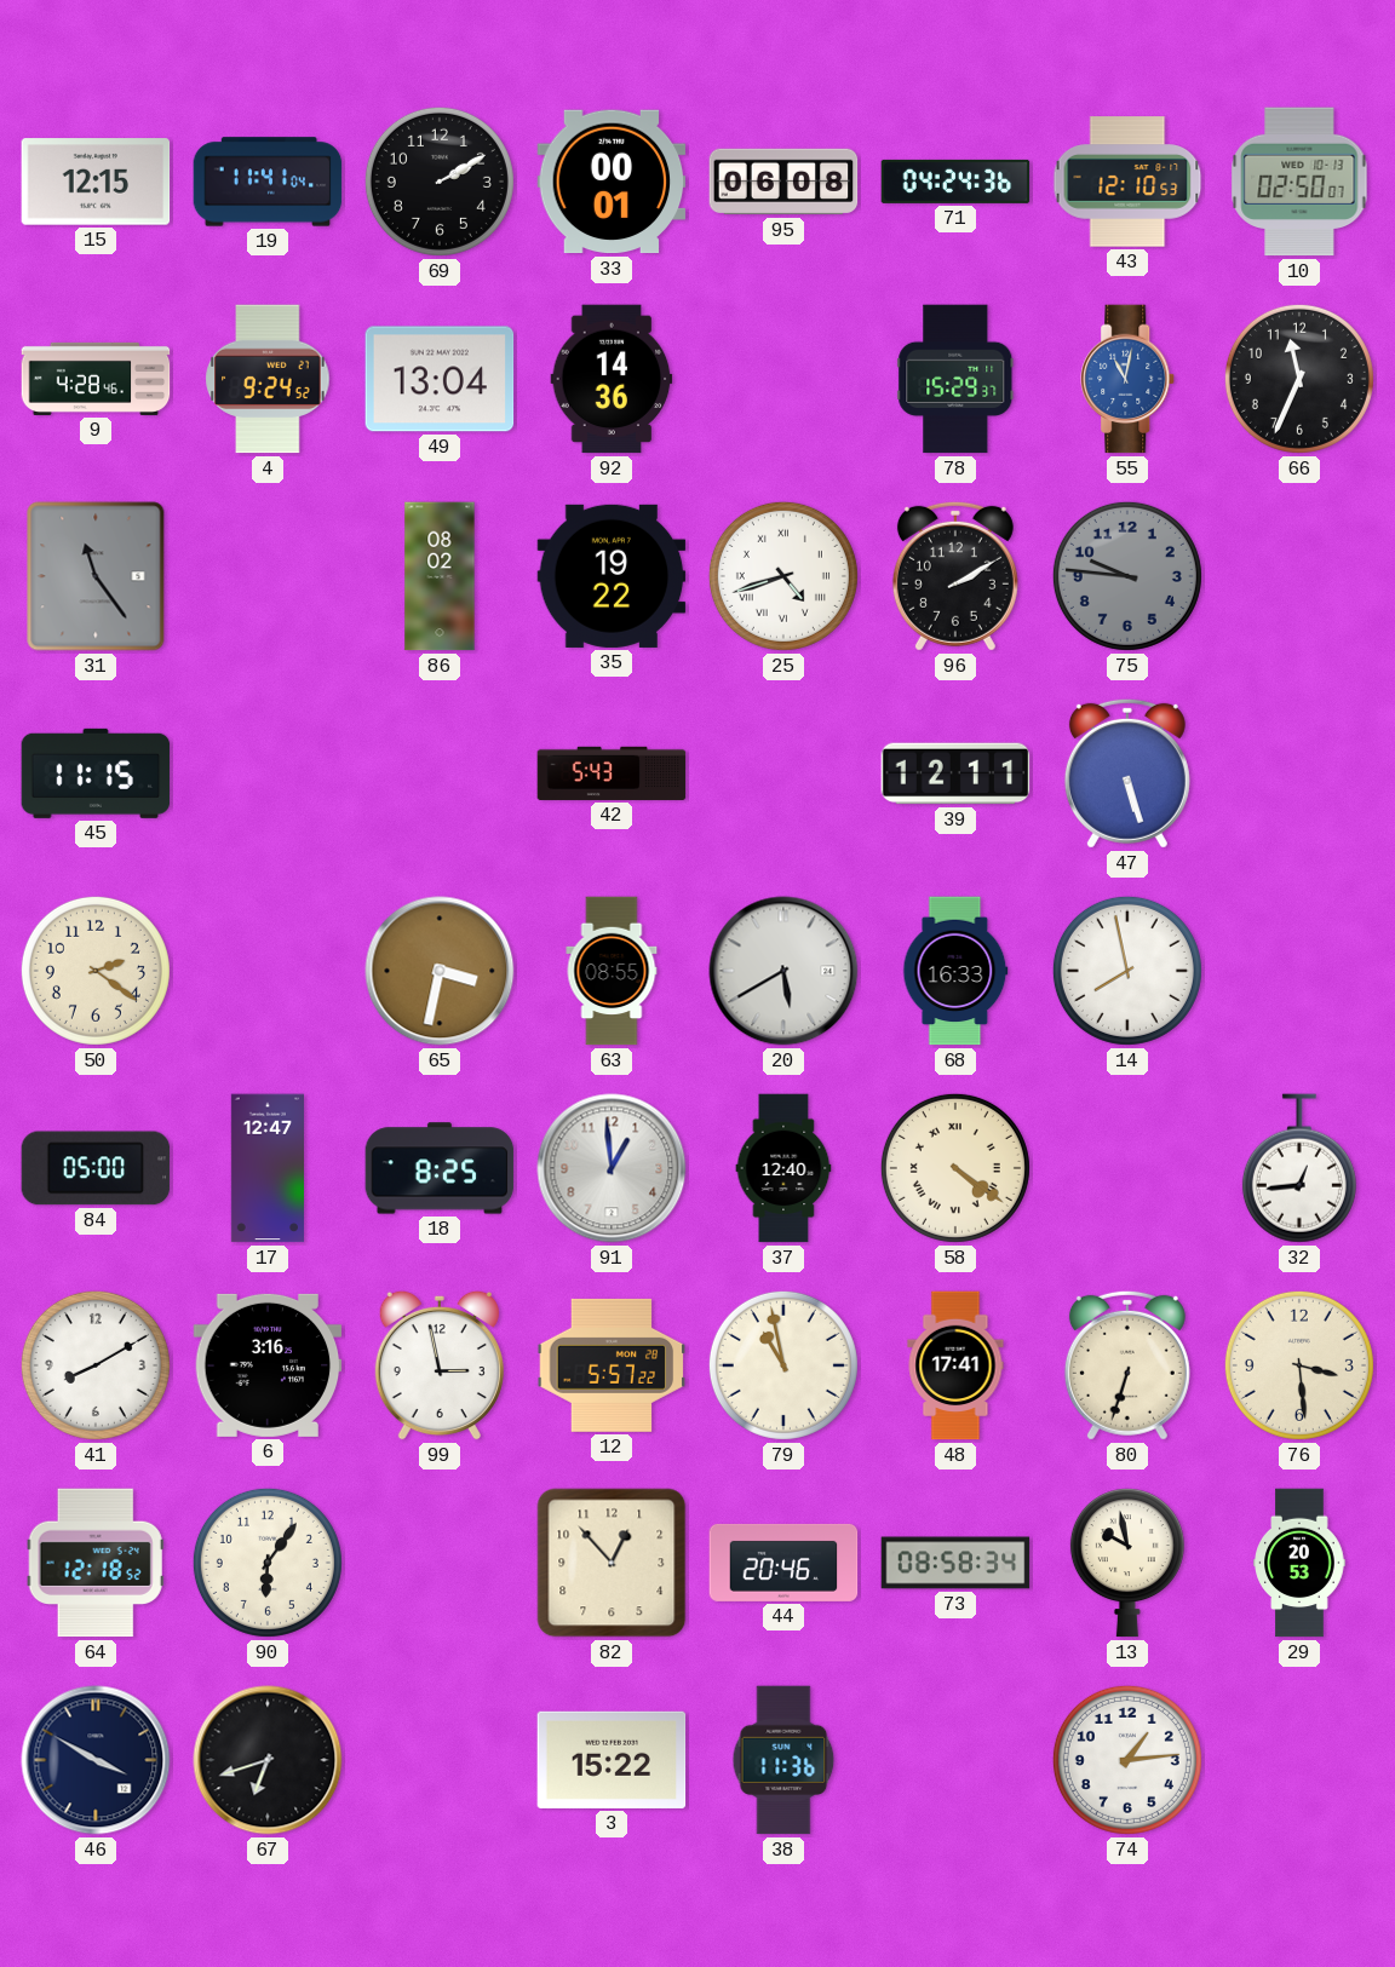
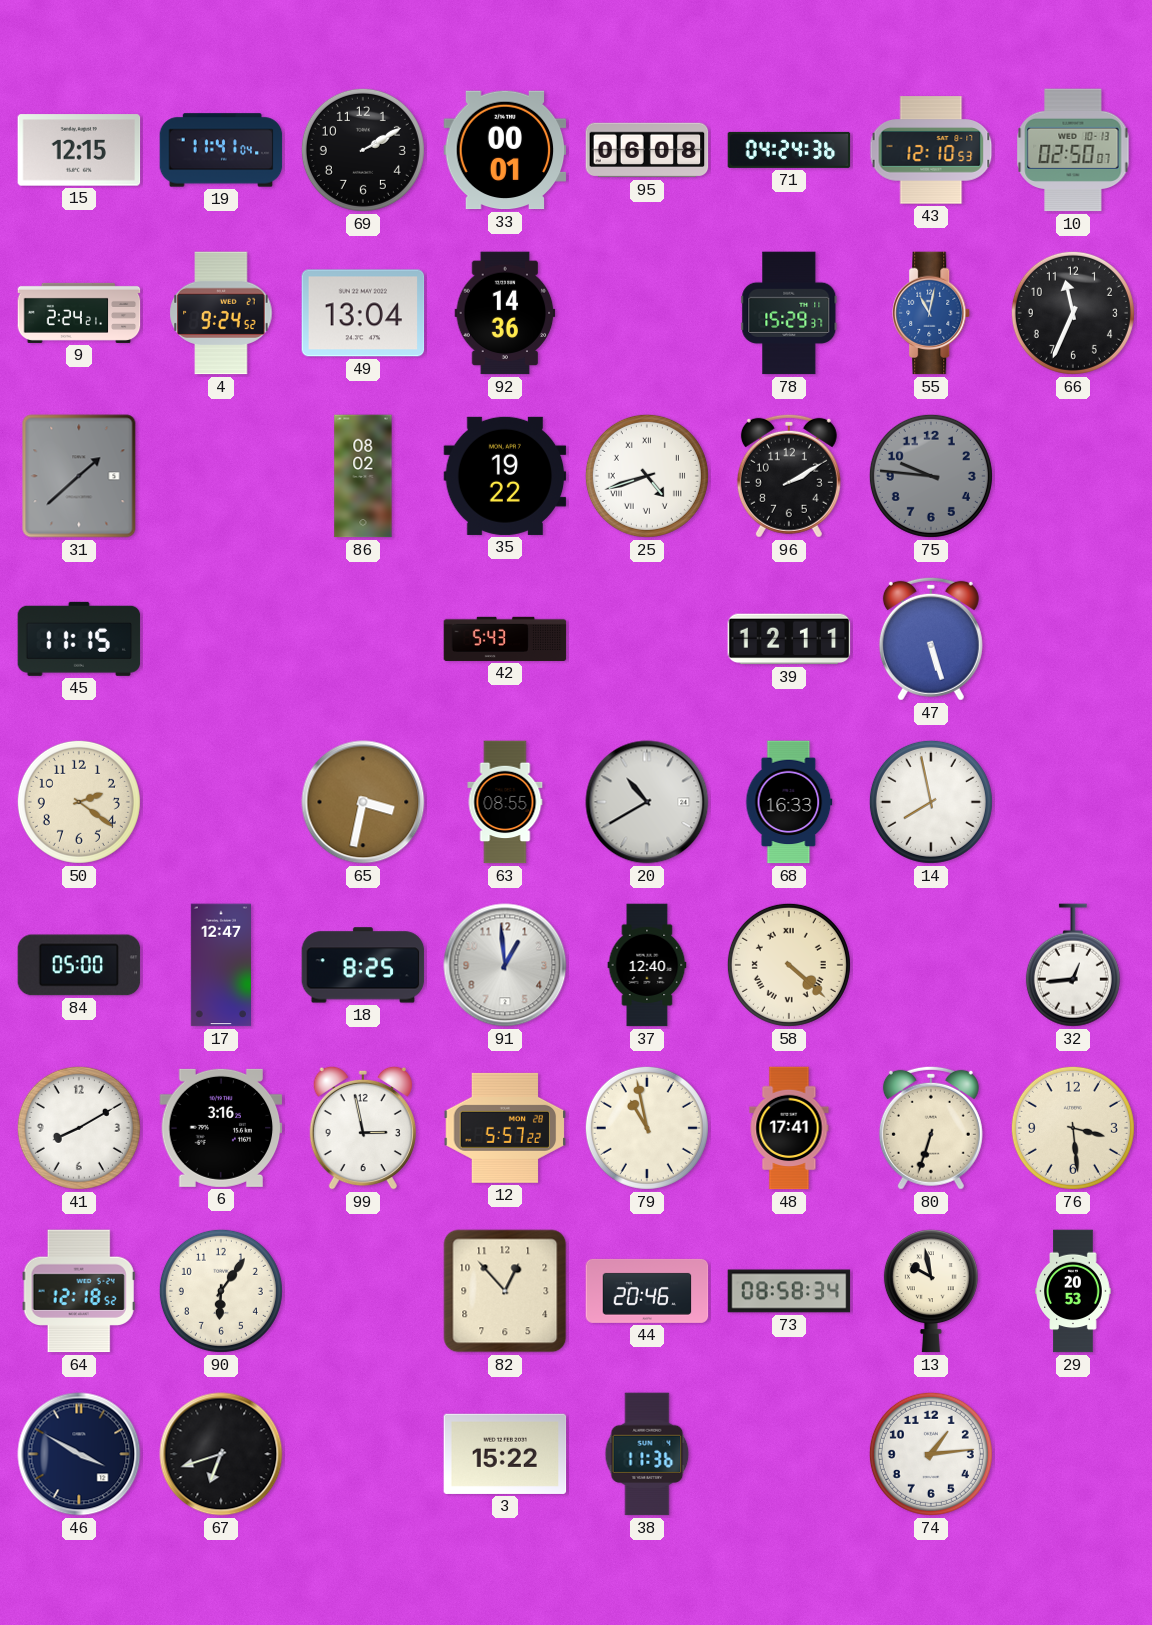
9: 4:28 -> 2:24
31: 11:24 -> 1:38
20: 5:40 -> 10:40
58: 4:21 -> 4:22
